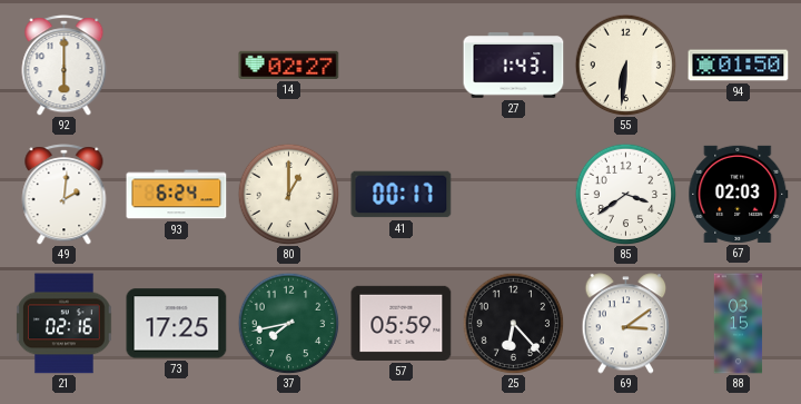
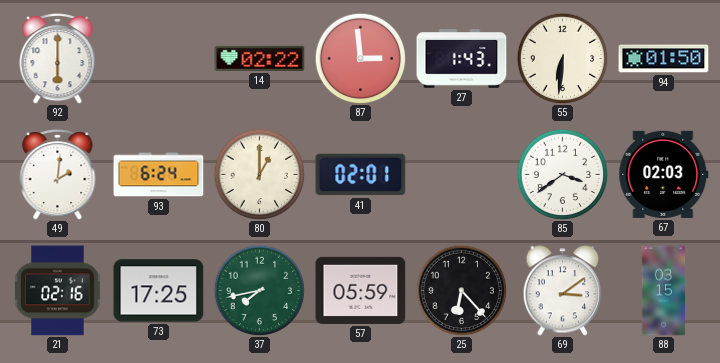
14: 02:27 -> 02:22
87: none -> 2:59
41: 00:17 -> 02:01
